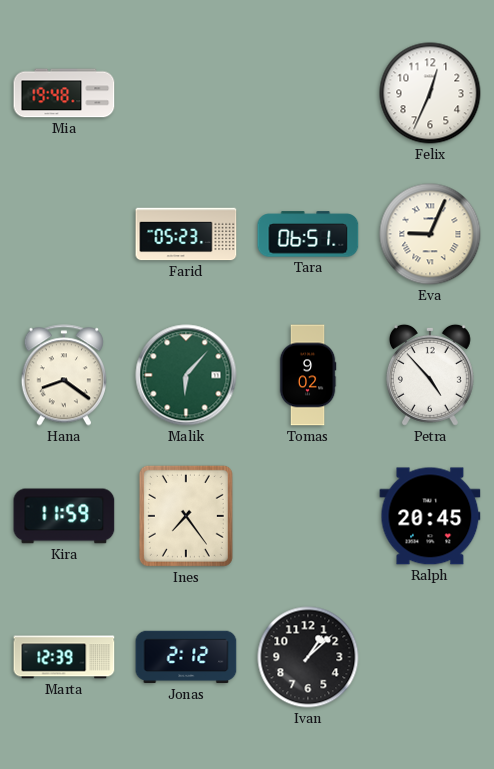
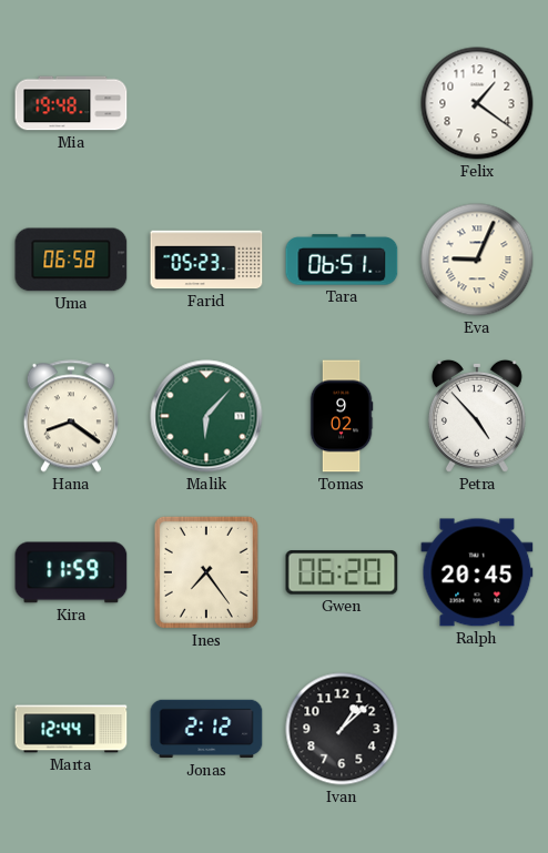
Felix: 12:34 -> 1:21
Uma: none -> 06:58
Gwen: none -> 06:20
Marta: 12:39 -> 12:44
